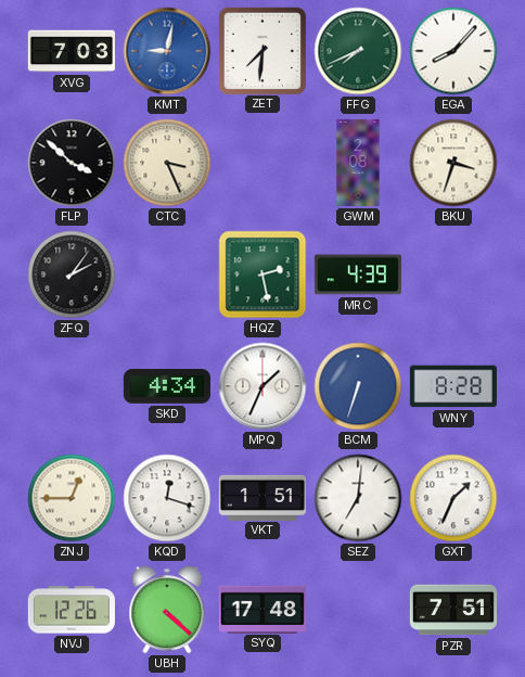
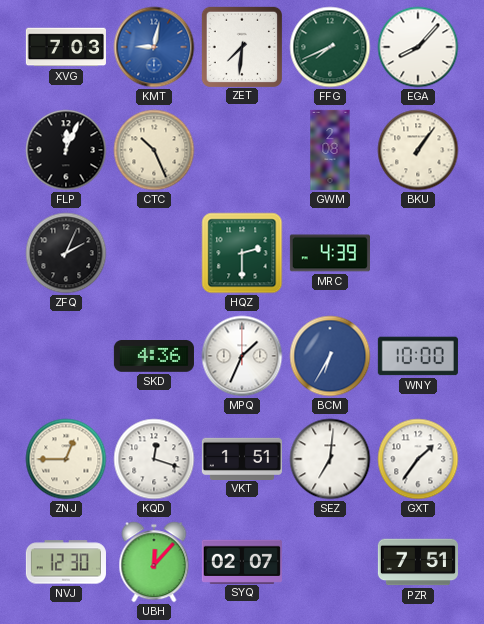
FLP: 3:52 -> 12:04
CTC: 3:26 -> 10:26
BKU: 3:33 -> 1:06
ZFQ: 2:06 -> 2:04
HQZ: 2:28 -> 2:30
SKD: 4:34 -> 4:36
BCM: 6:33 -> 6:35
WNY: 8:28 -> 10:00
GXT: 1:34 -> 1:36
NVJ: 12:26 -> 12:30
UBH: 4:22 -> 12:07
SYQ: 17:48 -> 02:07
